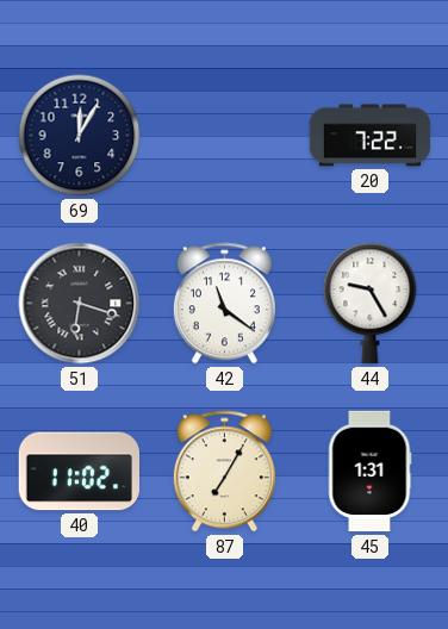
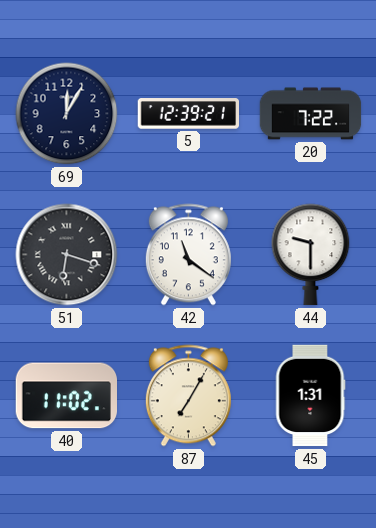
5: none -> 12:39
44: 9:25 -> 9:30
